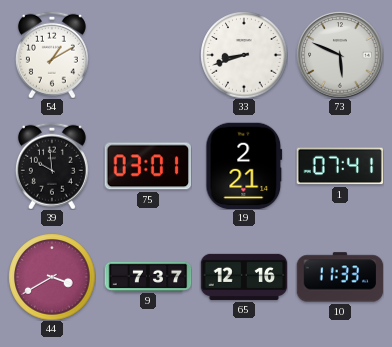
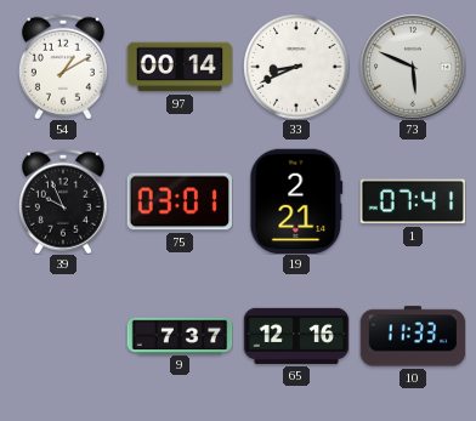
97: none -> 00:14
33: 8:42 -> 8:41
39: 9:59 -> 9:56
44: 3:40 -> none
